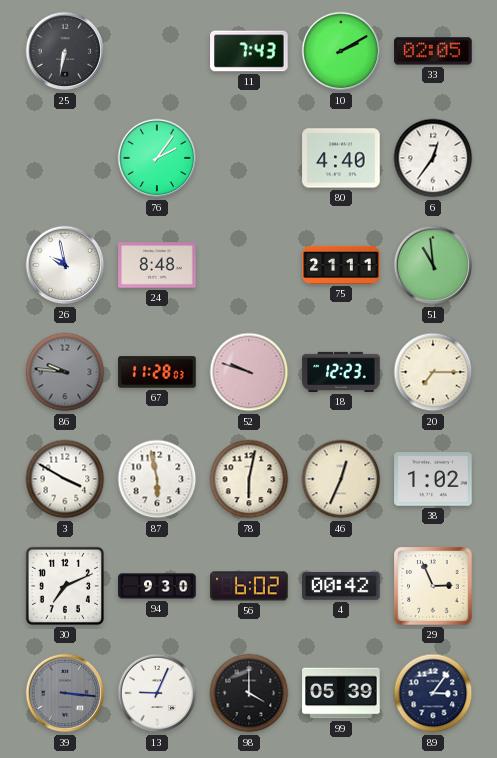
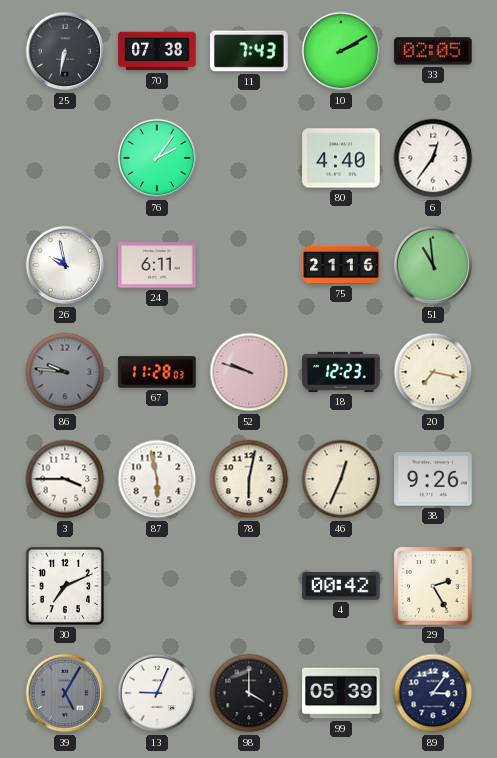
70: none -> 07:38
24: 8:48 -> 6:11
75: 21:11 -> 21:16
20: 7:15 -> 7:17
3: 3:50 -> 3:45
38: 1:02 -> 9:26
94: 9:30 -> none
56: 6:02 -> none
29: 2:56 -> 2:25
39: 3:16 -> 5:05
